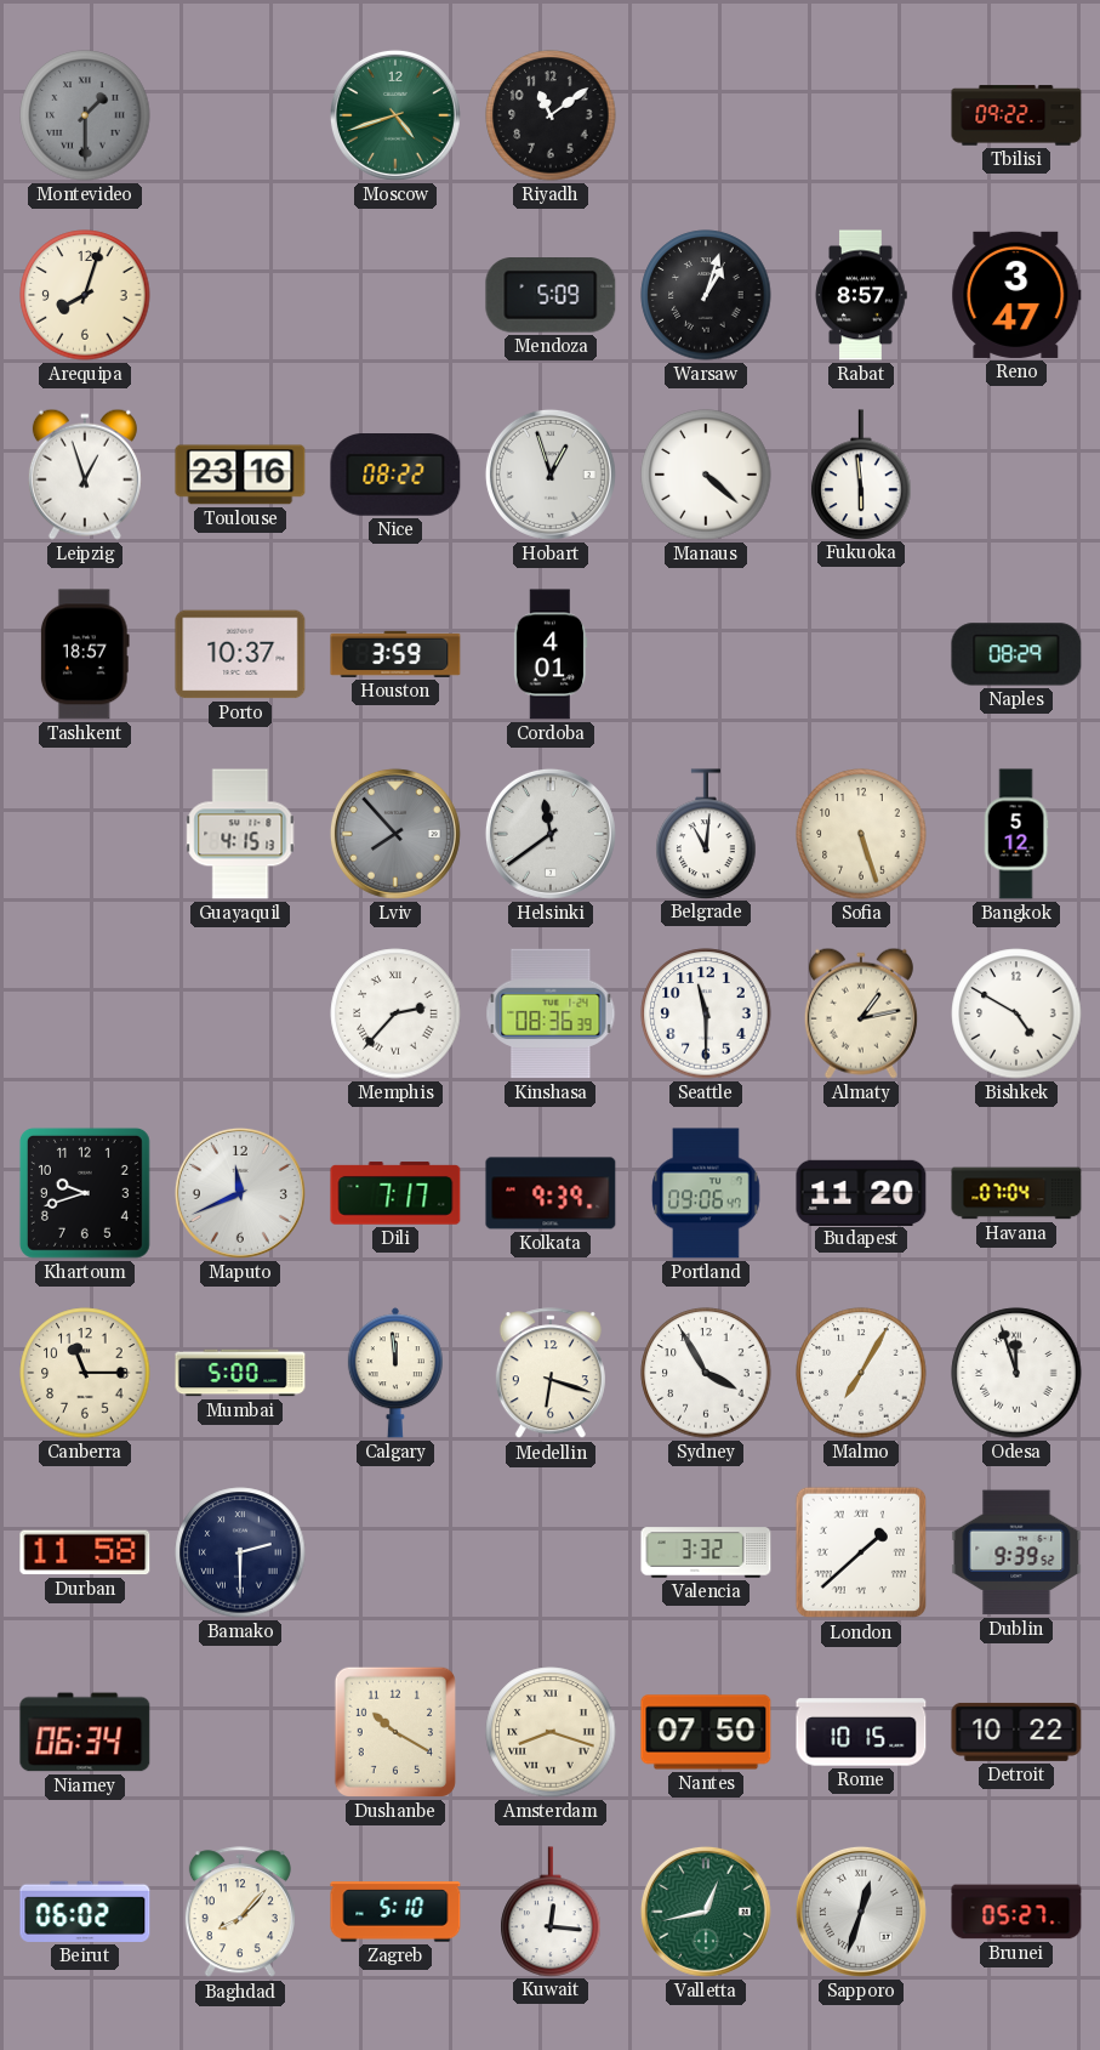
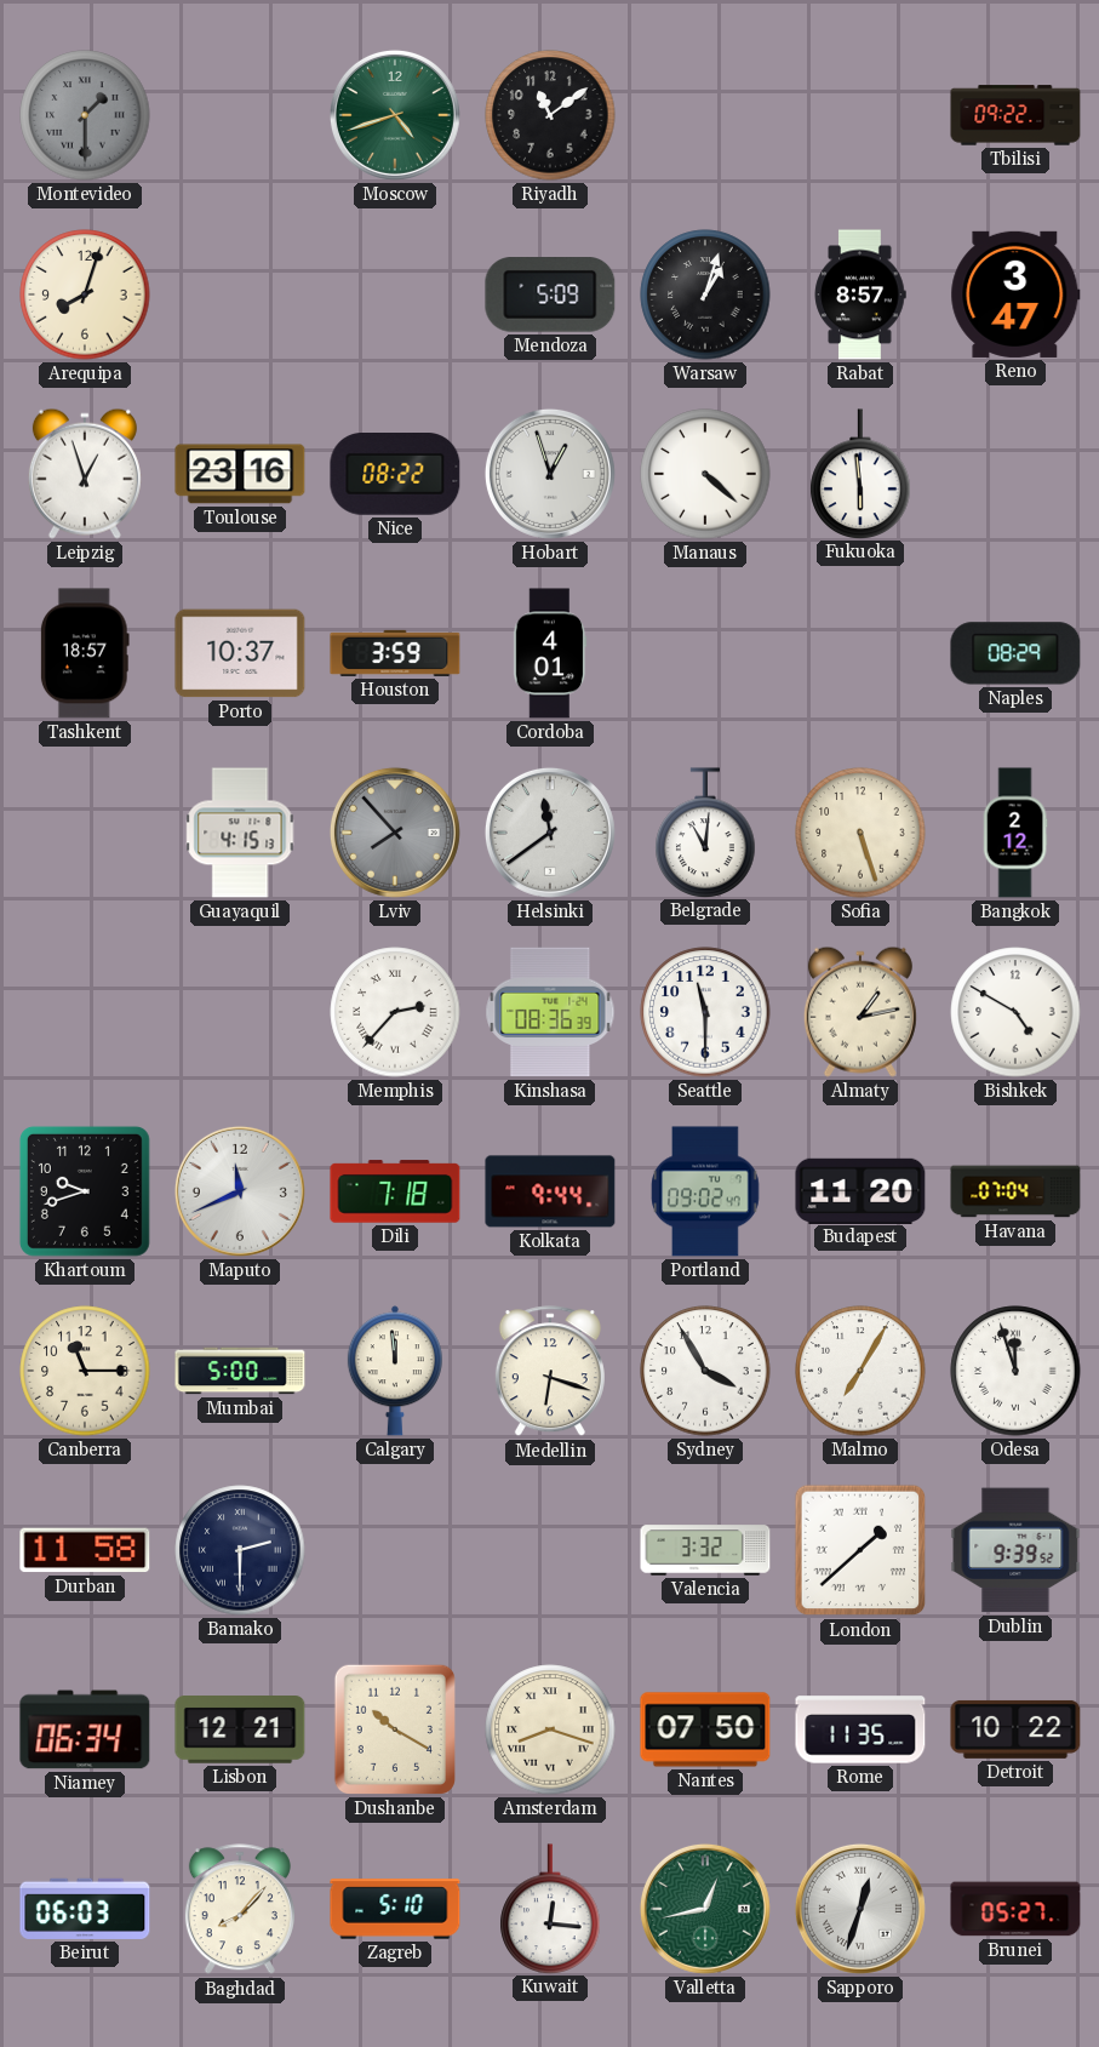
Bangkok: 5:12 -> 2:12
Dili: 7:17 -> 7:18
Kolkata: 9:39 -> 9:44
Portland: 09:06 -> 09:02
Lisbon: none -> 12:21
Rome: 10:15 -> 11:35
Beirut: 06:02 -> 06:03
